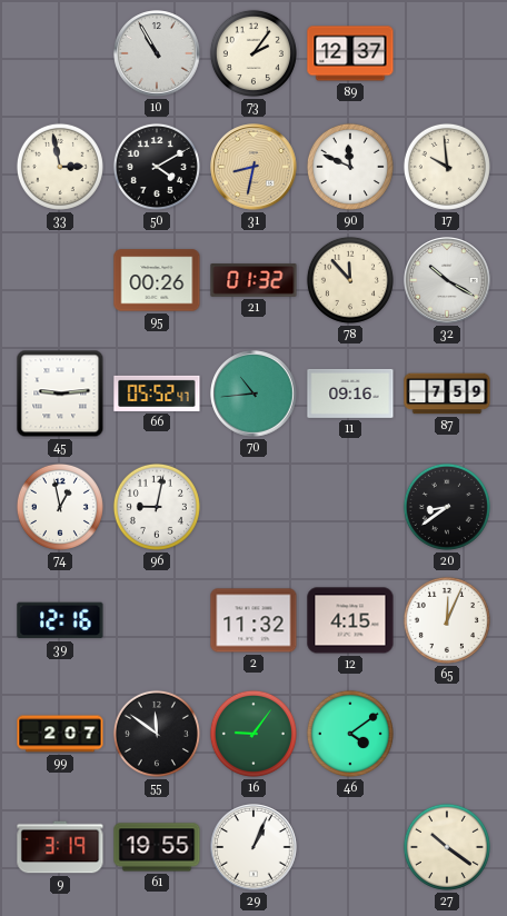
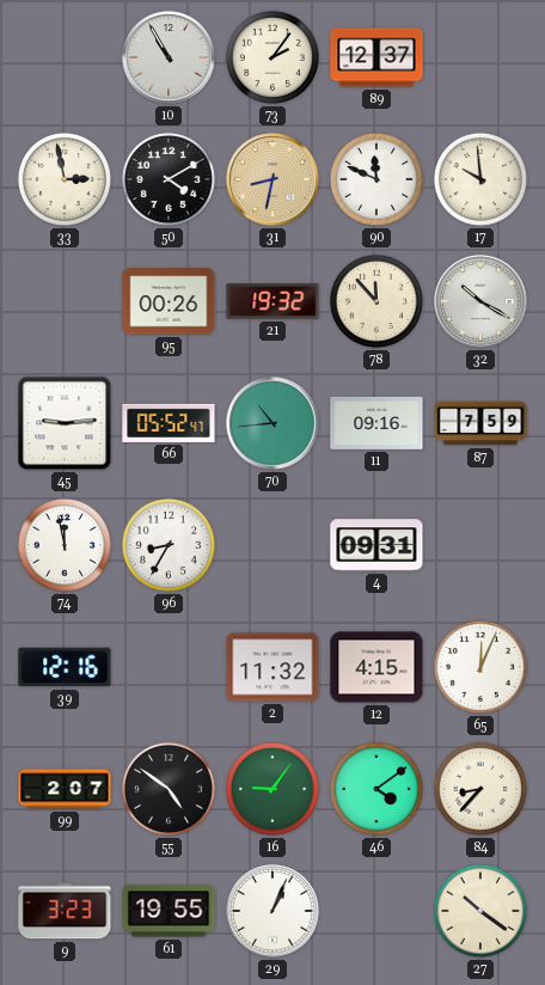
21: 01:32 -> 19:32
74: 12:58 -> 11:58
96: 9:02 -> 8:35
4: none -> 09:31
20: 8:39 -> none
55: 11:51 -> 4:51
84: none -> 8:37
9: 3:19 -> 3:23
